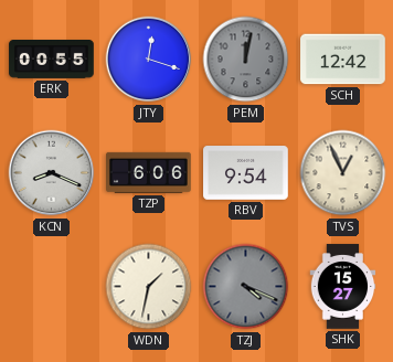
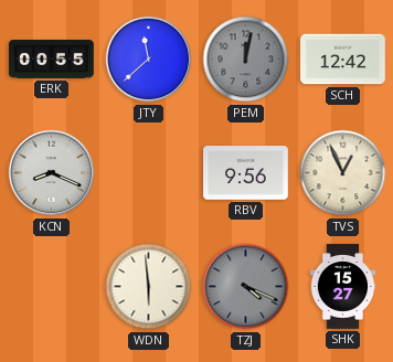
JTY: 12:18 -> 11:38
TZP: 6:06 -> none
RBV: 9:54 -> 9:56
WDN: 1:32 -> 5:59
